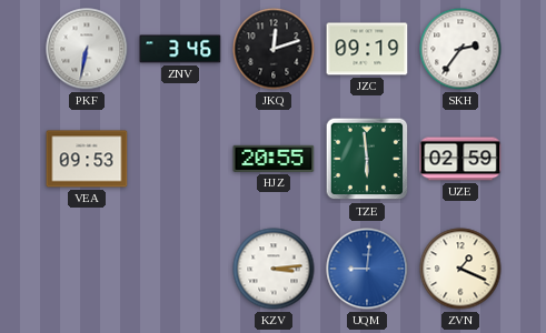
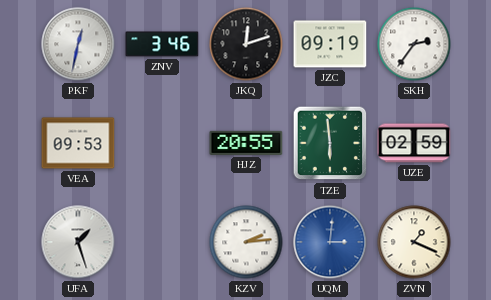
PKF: 6:32 -> 12:32
UFA: none -> 1:27
KZV: 3:14 -> 2:14
UQM: 9:01 -> 3:01
